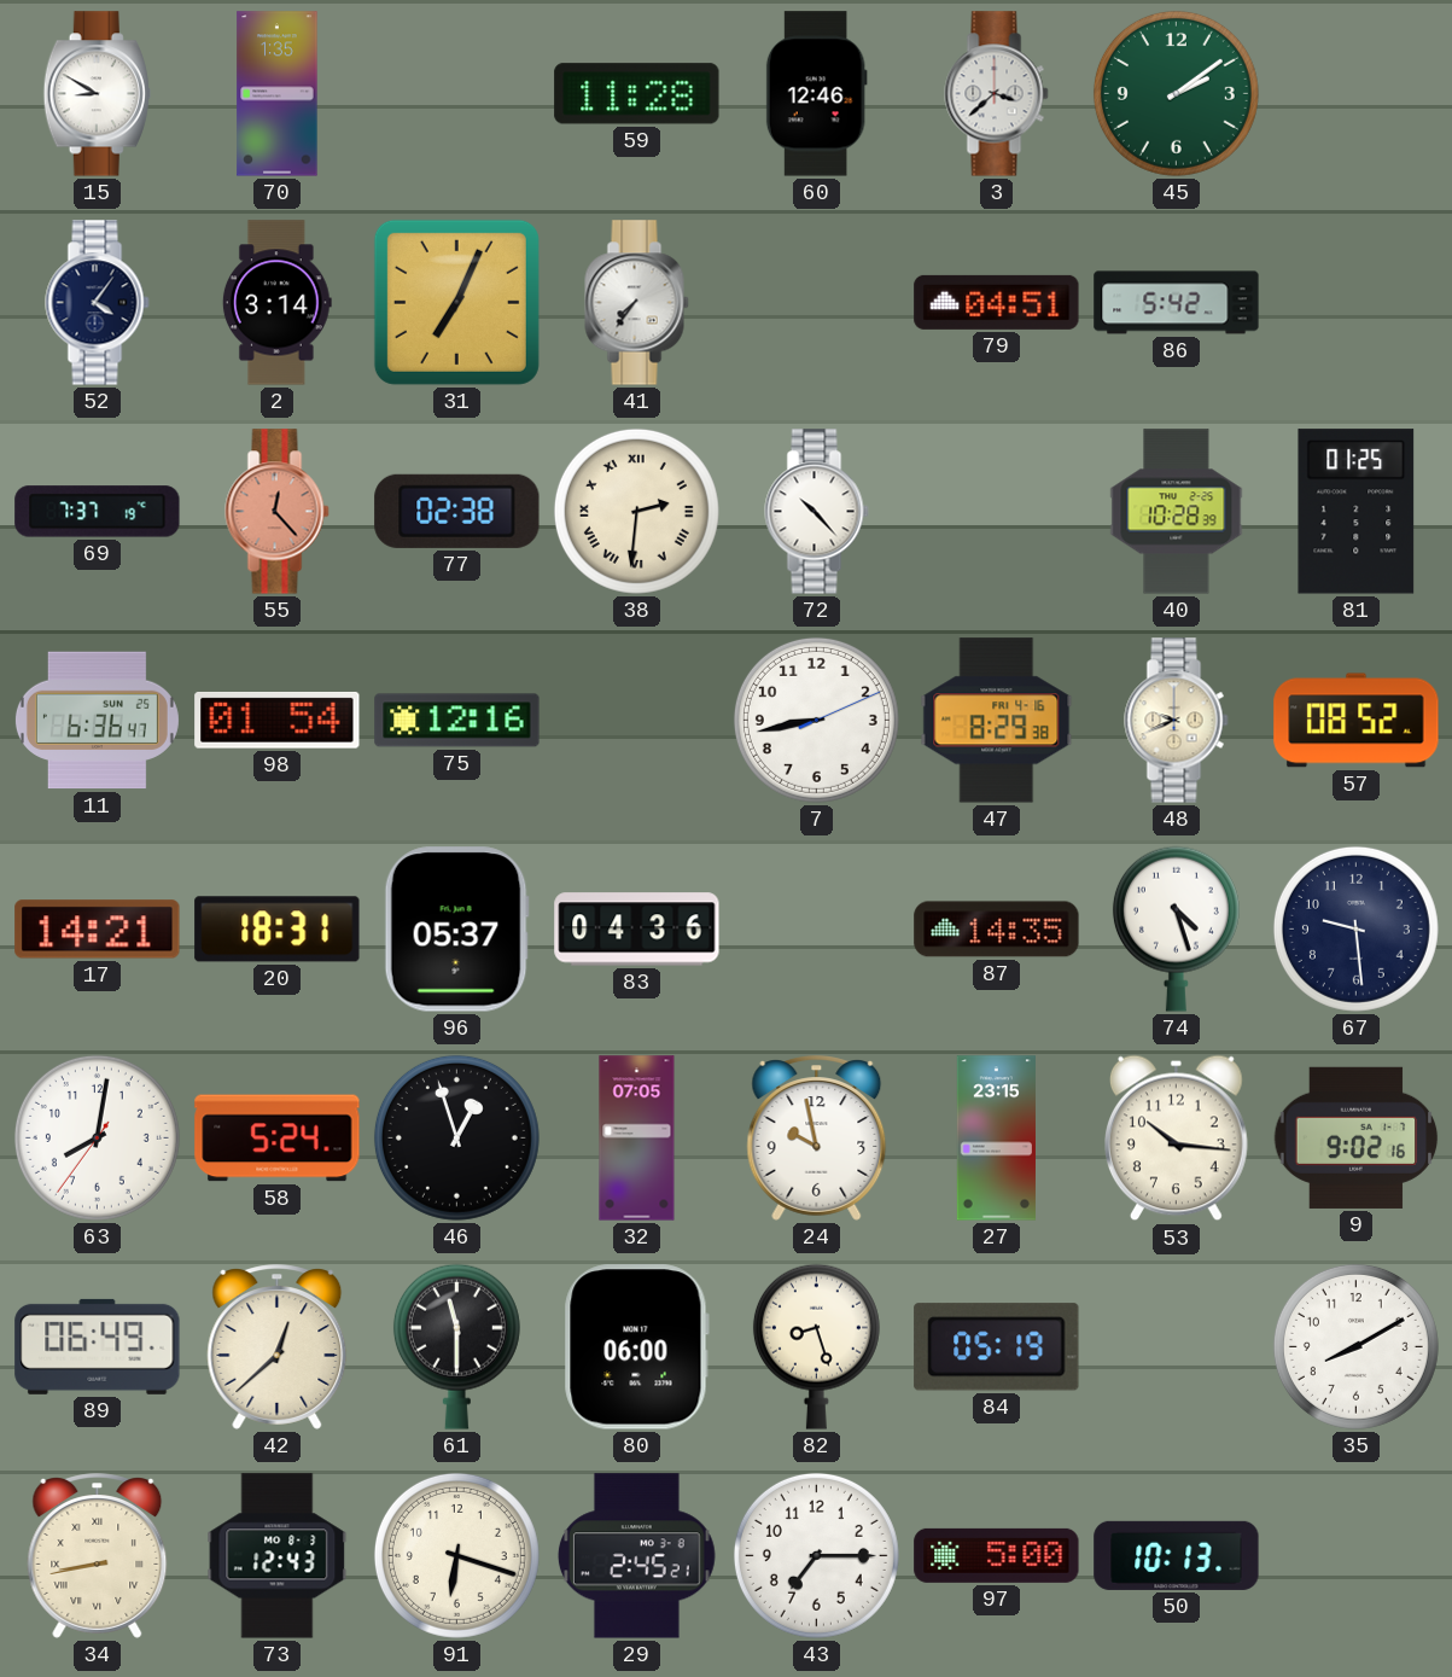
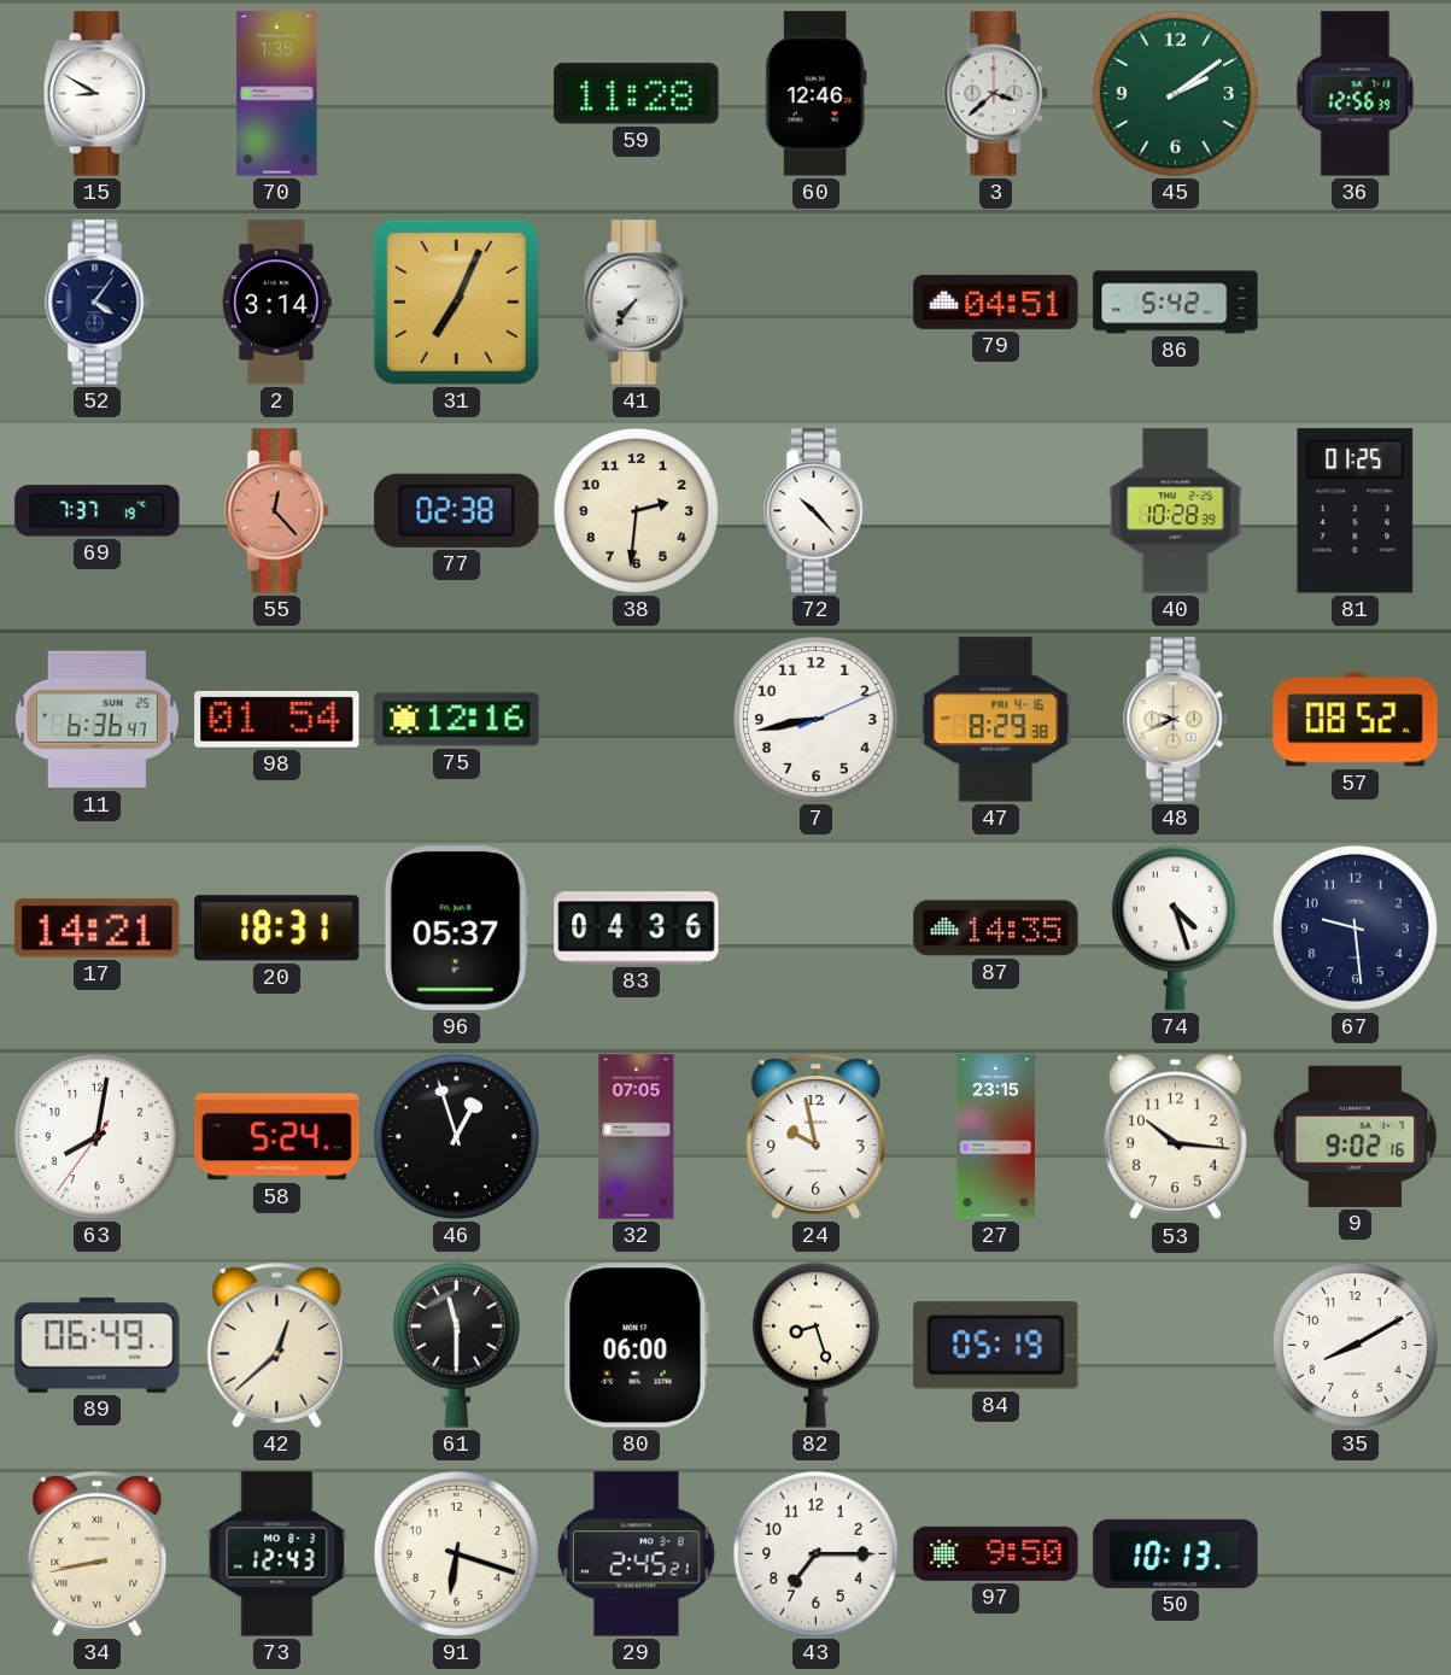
36: none -> 12:56
38 numerals: Roman -> Arabic
97: 5:00 -> 9:50
